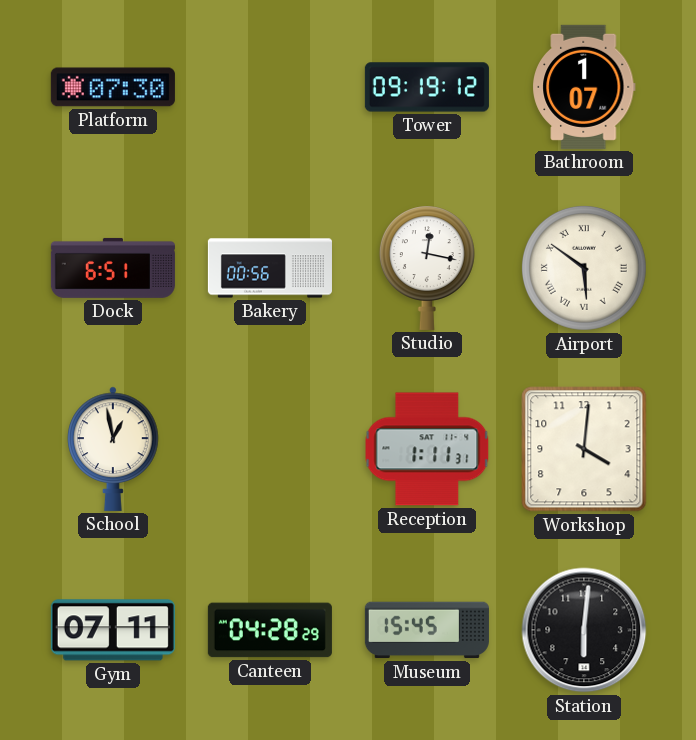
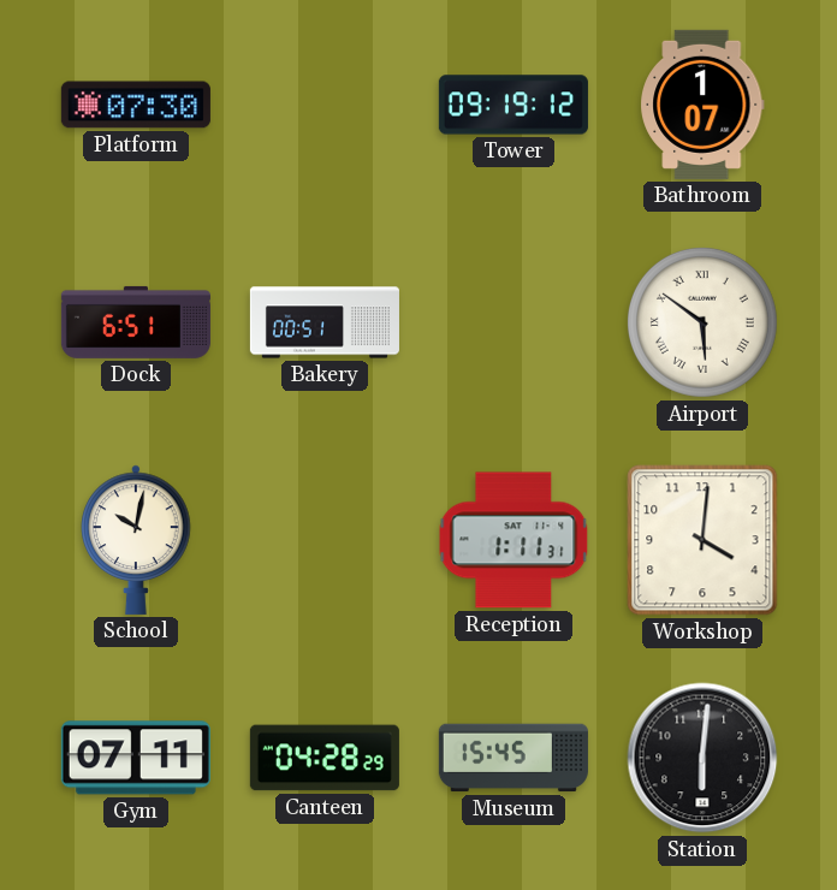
Bakery: 00:56 -> 00:51
Studio: 12:17 -> none
School: 12:58 -> 10:02
